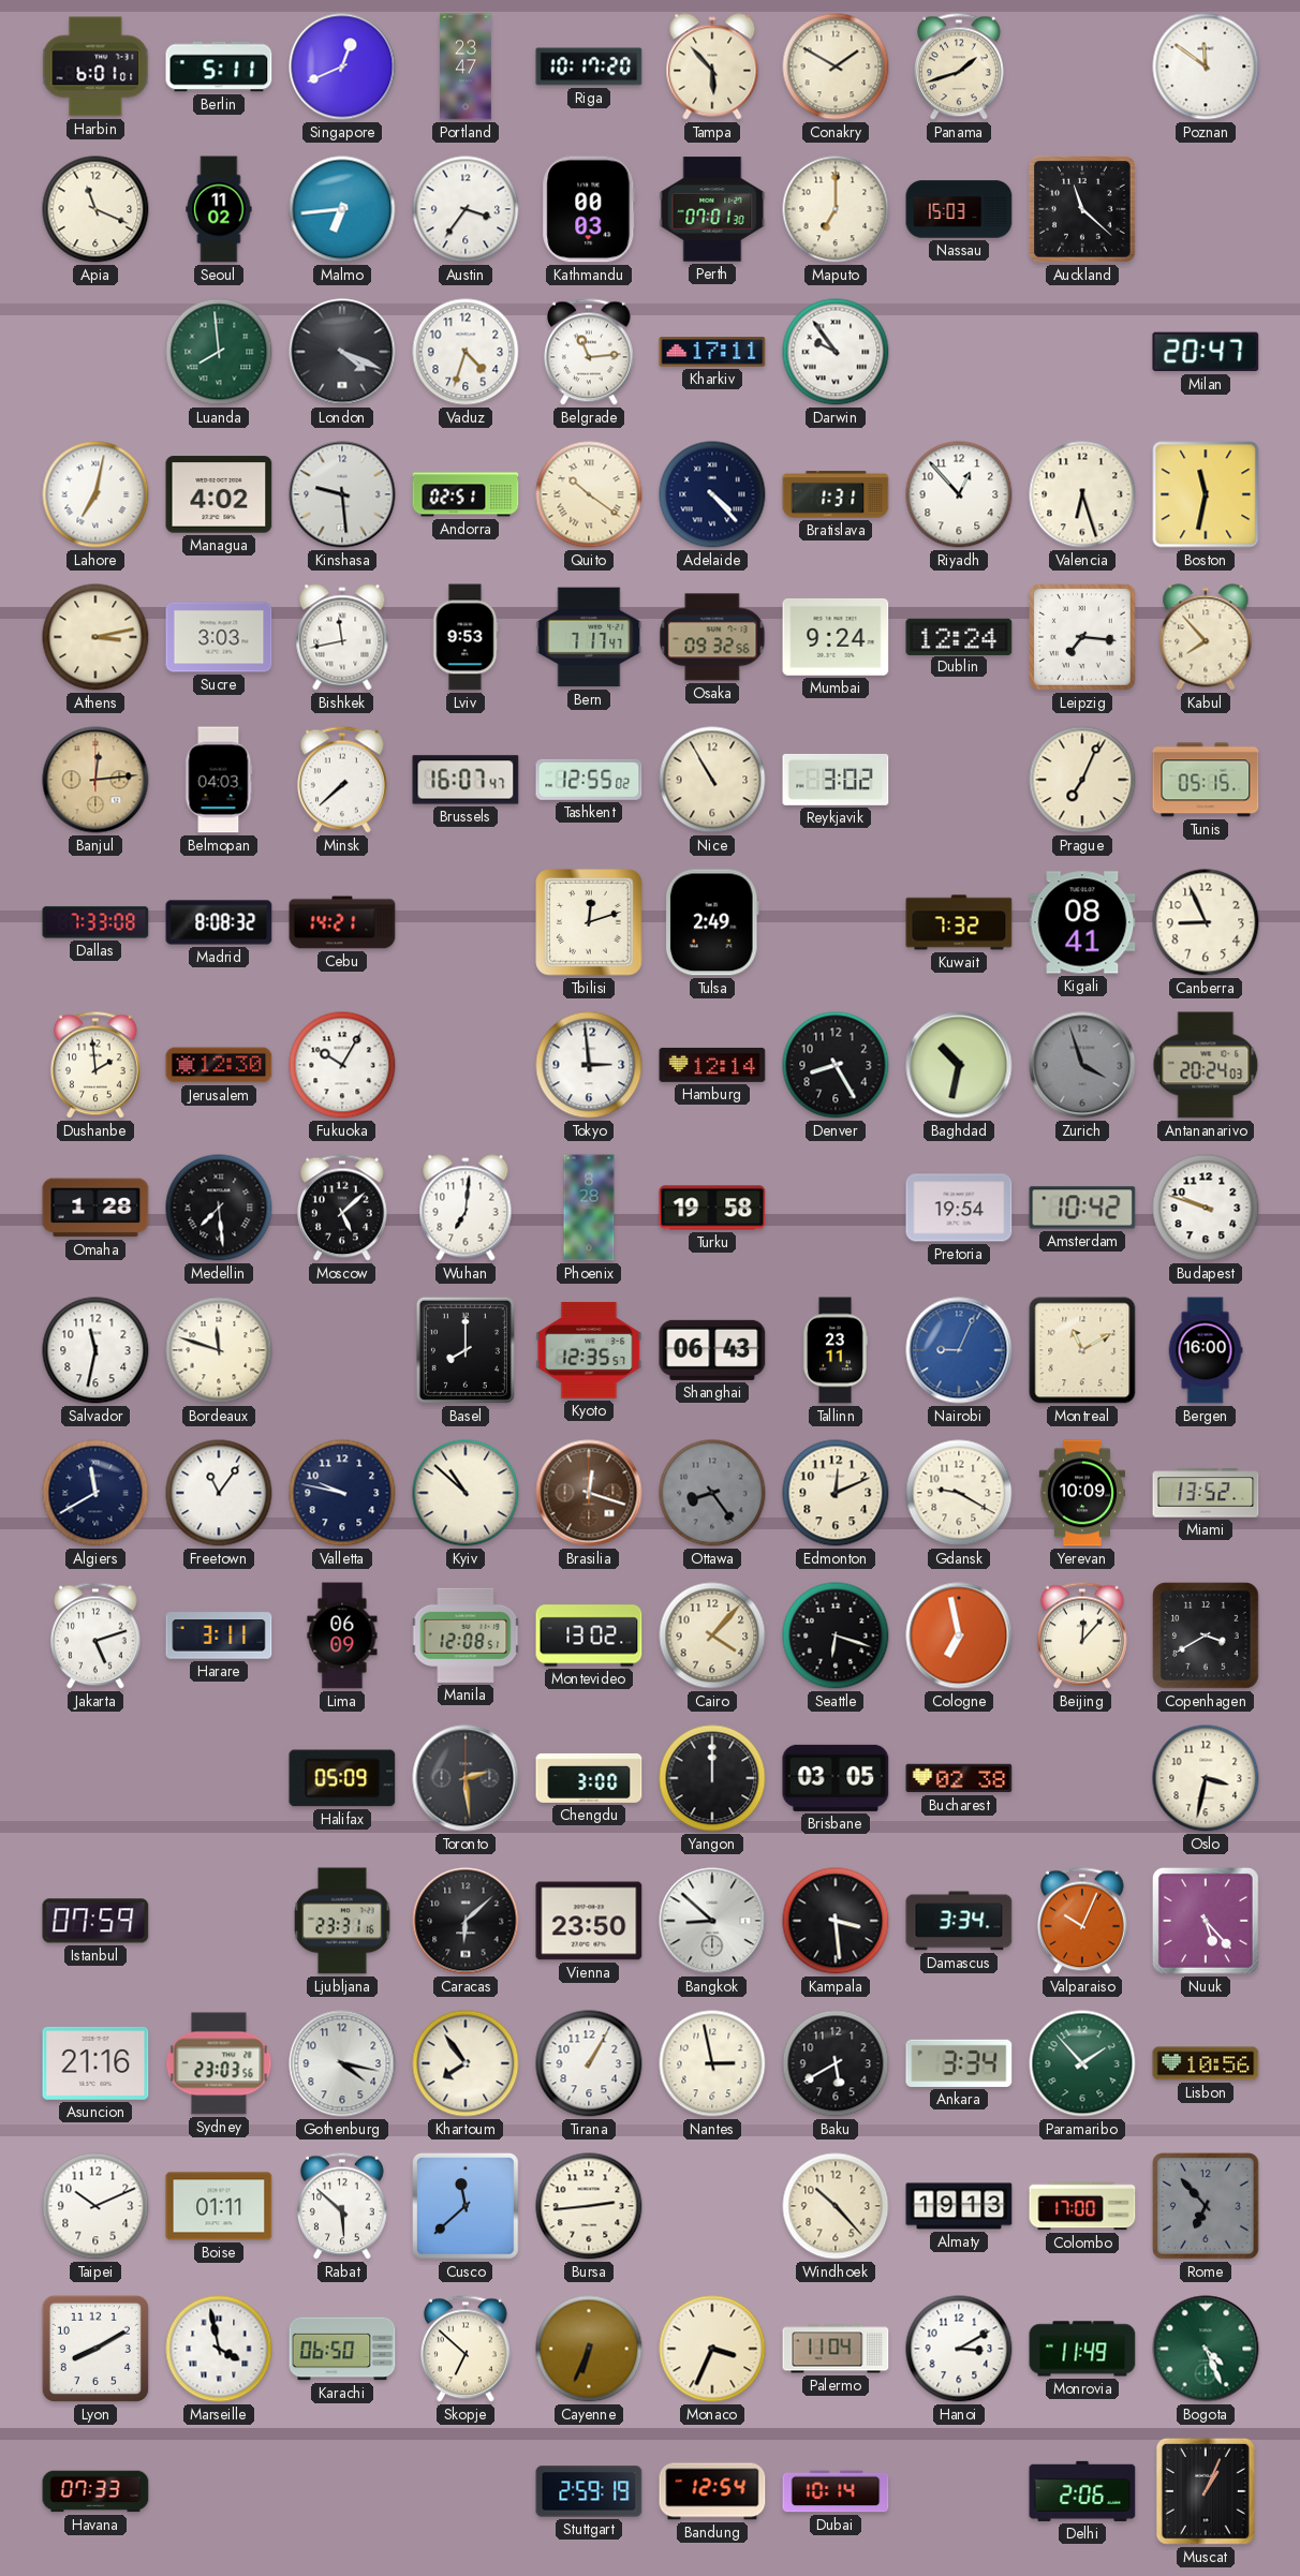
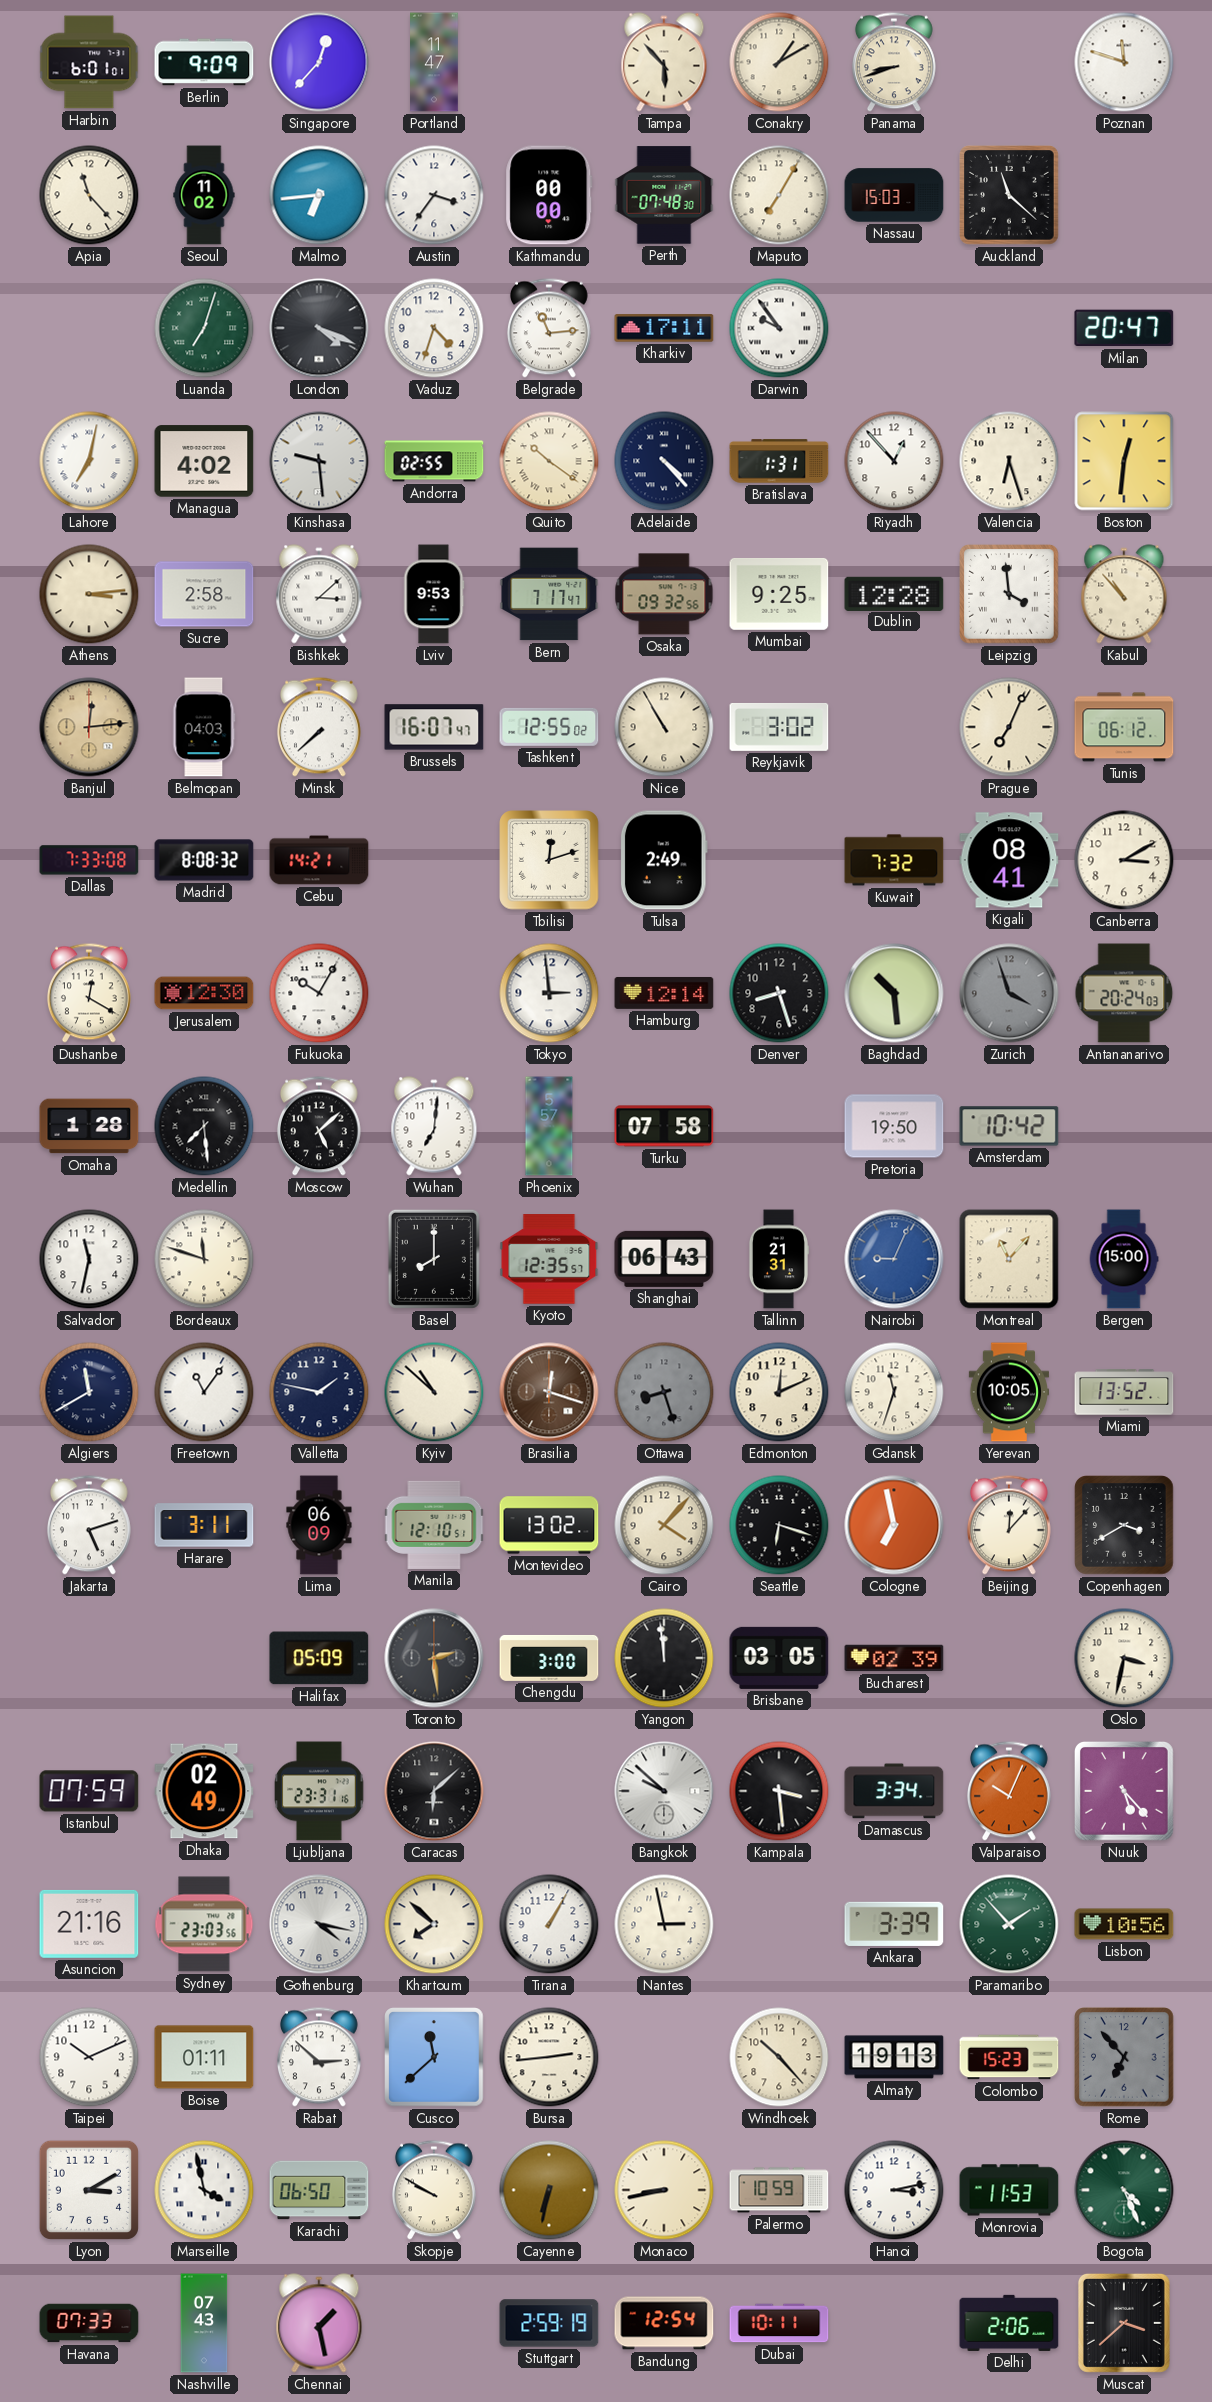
Berlin: 5:11 -> 9:09
Singapore: 12:41 -> 12:37
Portland: 23:47 -> 11:47
Riga: 10:17 -> none
Conakry: 1:50 -> 1:10
Panama: 1:42 -> 8:42
Poznan: 11:51 -> 11:48
Apia: 11:19 -> 11:23
Kathmandu: 00:03 -> 00:00
Perth: 07:01 -> 07:48
Maputo: 7:00 -> 7:05
Luanda: 7:59 -> 7:03
Andorra: 02:51 -> 02:55
Boston: 11:32 -> 12:31
Athens: 3:13 -> 3:14
Sucre: 3:03 -> 2:58
Bishkek: 11:43 -> 3:08
Mumbai: 9:24 -> 9:25
Dublin: 12:24 -> 12:28
Leipzig: 7:16 -> 3:59
Kabul: 7:53 -> 10:53
Tunis: 05:15 -> 06:12
Canberra: 8:56 -> 3:10
Dushanbe: 1:59 -> 12:20
Denver: 8:25 -> 8:27
Baghdad: 10:32 -> 10:29
Phoenix: 8:28 -> 5:57
Turku: 19:58 -> 07:58
Pretoria: 19:54 -> 19:50
Budapest: 9:48 -> none
Tallinn: 23:11 -> 21:31
Montreal: 11:10 -> 11:07
Bergen: 16:00 -> 15:00
Valletta: 9:47 -> 1:47
Ottawa: 8:24 -> 8:27
Gdansk: 9:20 -> 11:33
Yerevan: 10:09 -> 10:05
Manila: 12:08 -> 12:10
Yangon: 12:00 -> 11:59
Bucharest: 02:38 -> 02:39
Dhaka: none -> 02:49
Vienna: 23:50 -> none
Bangkok: 8:52 -> 9:52
Khartoum: 7:54 -> 7:52
Baku: 5:40 -> none
Ankara: 3:34 -> 3:39
Rabat: 5:52 -> 2:52
Colombo: 17:00 -> 15:23
Lyon: 8:10 -> 3:10
Skopje: 6:52 -> 9:50
Cayenne: 6:34 -> 6:32
Monaco: 3:34 -> 8:43
Palermo: 11:04 -> 10:59
Hanoi: 3:10 -> 3:13
Monrovia: 11:49 -> 11:53
Nashville: none -> 07:43
Chennai: none -> 1:28
Dubai: 10:14 -> 10:11
Muscat: 1:04 -> 3:38
